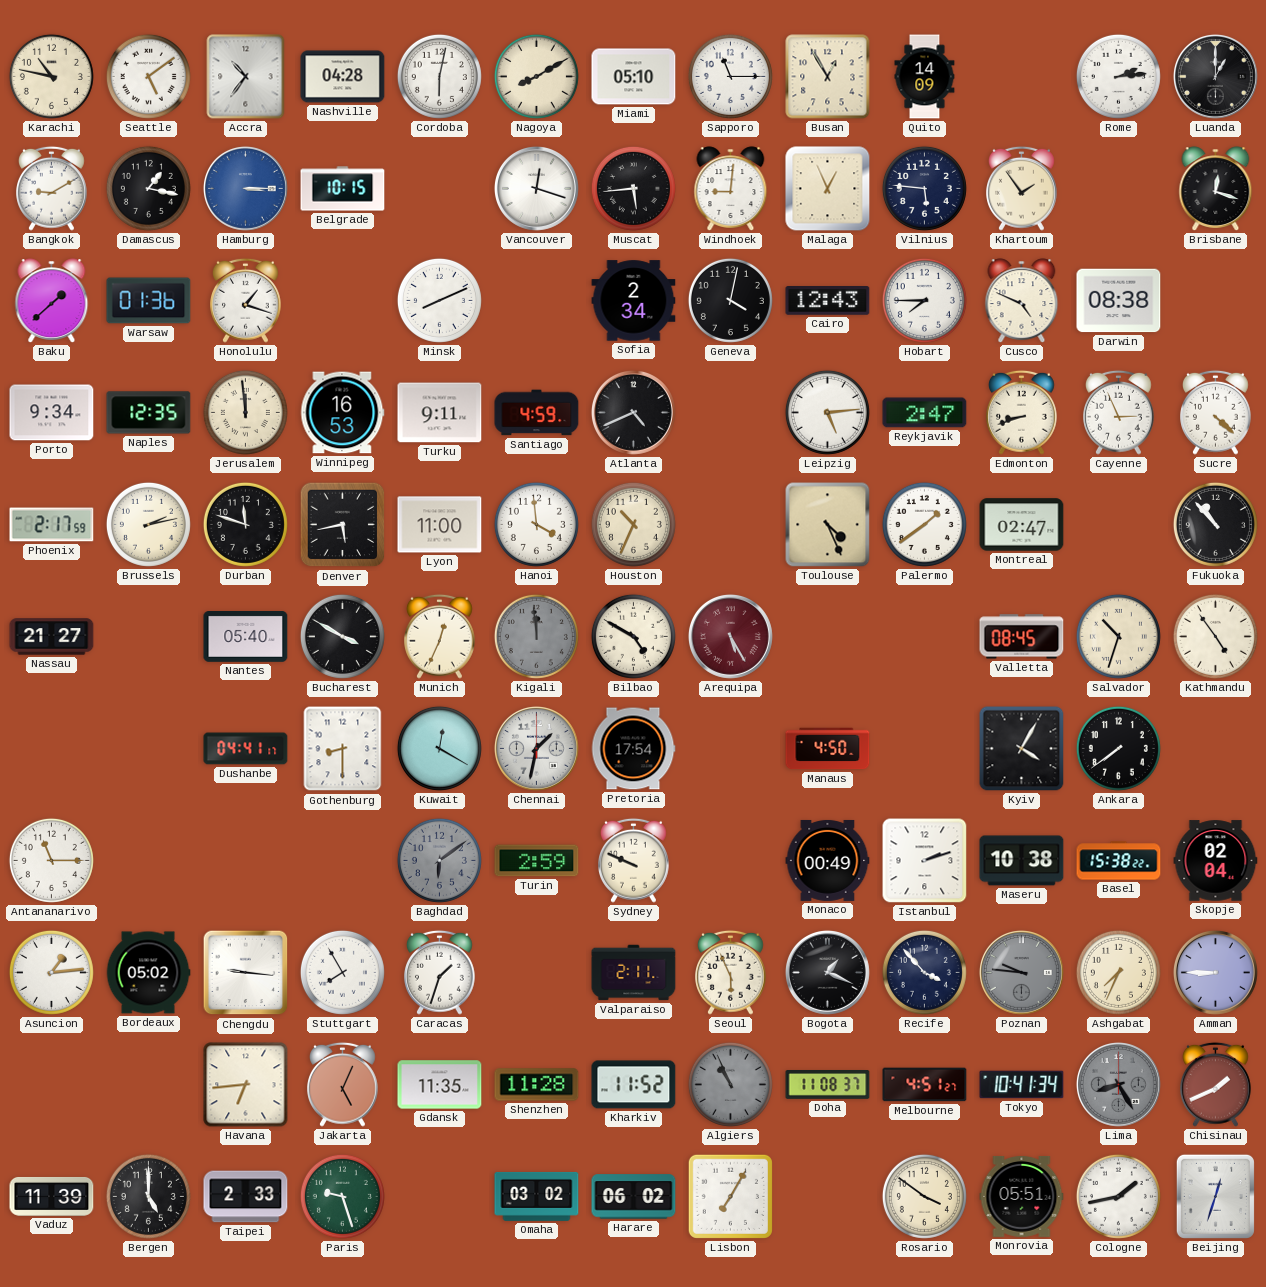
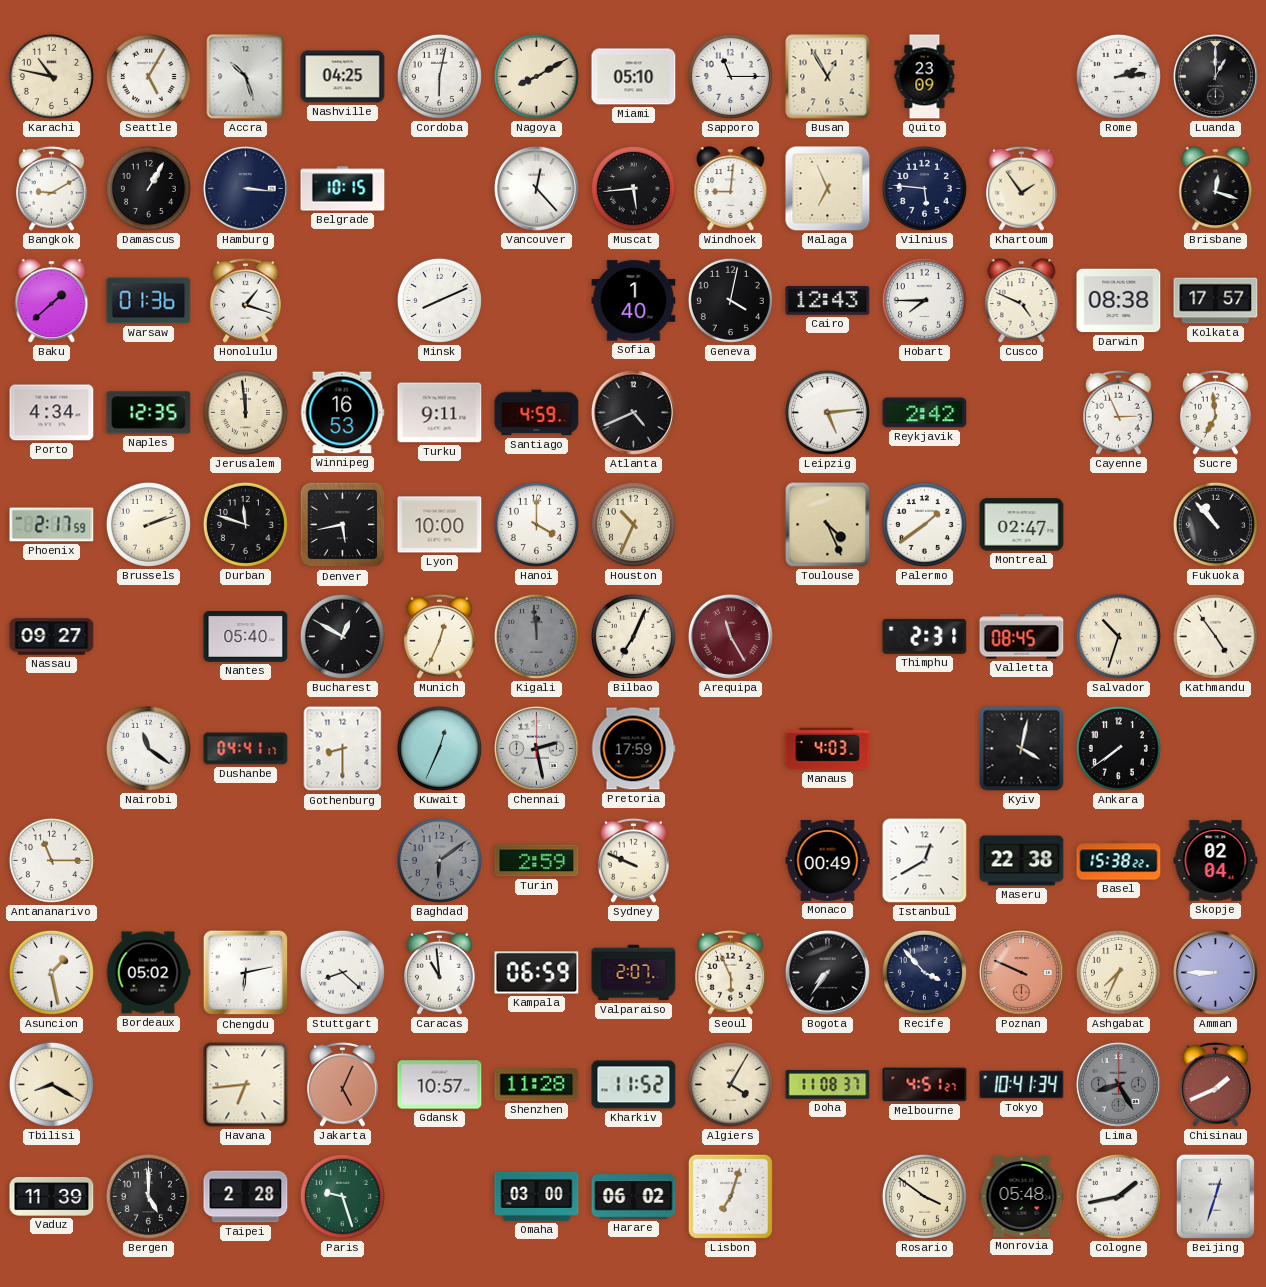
Seattle: 5:09 -> 5:05
Accra: 10:36 -> 10:27
Nashville: 04:28 -> 04:25
Quito: 14:09 -> 23:09
Damascus: 1:17 -> 1:05
Hamburg: 3:15 -> 3:16
Hamburg dial: blue -> navy
Vancouver: 12:18 -> 12:23
Malaga: 12:56 -> 6:56
Sofia: 2:34 -> 1:40
Kolkata: none -> 17:57
Porto: 9:34 -> 4:34
Reykjavik: 2:47 -> 2:42
Edmonton: 8:42 -> none
Sucre: 4:22 -> 6:59
Brussels: 2:13 -> 2:12
Lyon: 11:00 -> 10:00
Hanoi: 3:59 -> 4:00
Nassau: 21:27 -> 09:27
Bucharest: 3:50 -> 12:50
Bilbao: 4:50 -> 7:04
Arequipa: 5:25 -> 11:25
Thimphu: none -> 2:31
Nairobi: none -> 11:21
Kuwait: 12:20 -> 12:34
Chennai: 1:32 -> 2:28
Pretoria: 17:54 -> 17:59
Manaus: 4:50 -> 4:03
Kyiv: 4:05 -> 4:02
Istanbul: 2:12 -> 12:40
Maseru: 10:38 -> 22:38
Asuncion: 1:14 -> 1:28
Chengdu: 9:16 -> 6:13
Stuttgart: 7:55 -> 8:22
Caracas: 1:33 -> 10:59
Kampala: none -> 06:59
Valparaiso: 2:11 -> 2:07
Bogota: 1:19 -> 7:36
Poznan: 9:46 -> 9:49
Poznan dial: grey -> salmon
Tbilisi: none -> 8:20
Gdansk: 11:35 -> 10:57
Algiers: 10:56 -> 4:05
Algiers dial: grey -> cream
Taipei: 2:33 -> 2:28
Omaha: 03:02 -> 03:00
Lisbon: 7:05 -> 7:03
Monrovia: 05:51 -> 05:48
